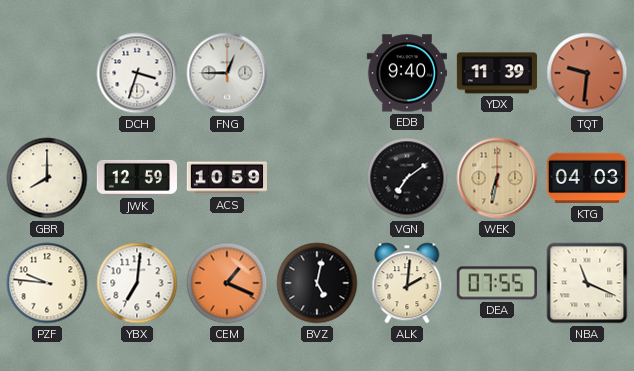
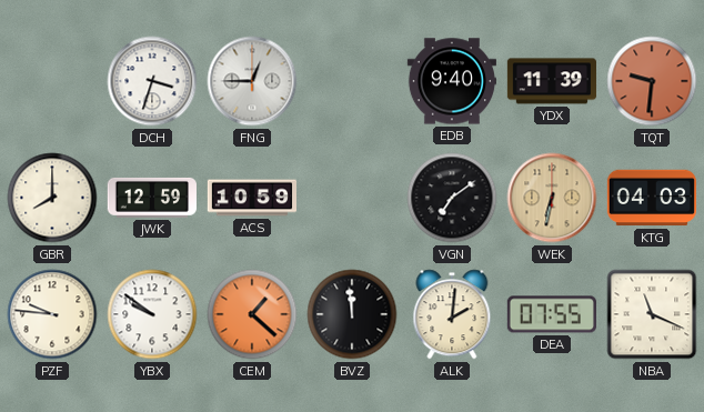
YBX: 7:01 -> 9:51
CEM: 1:19 -> 1:22
BVZ: 5:02 -> 11:59
